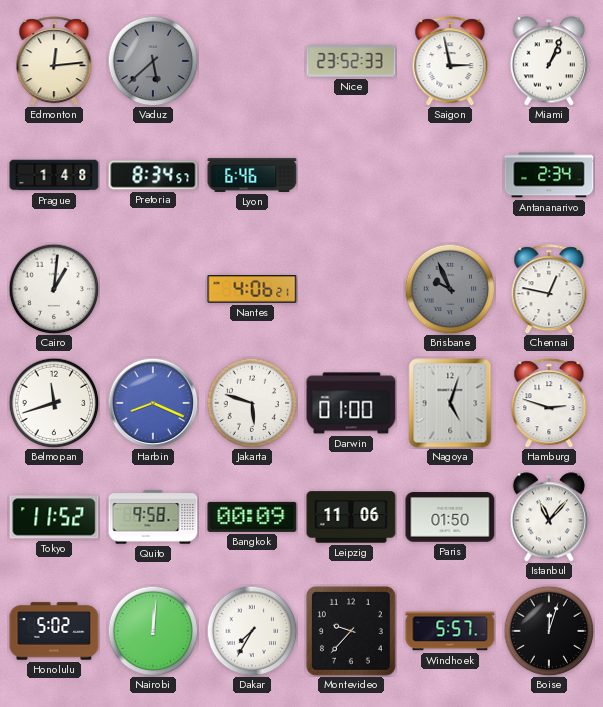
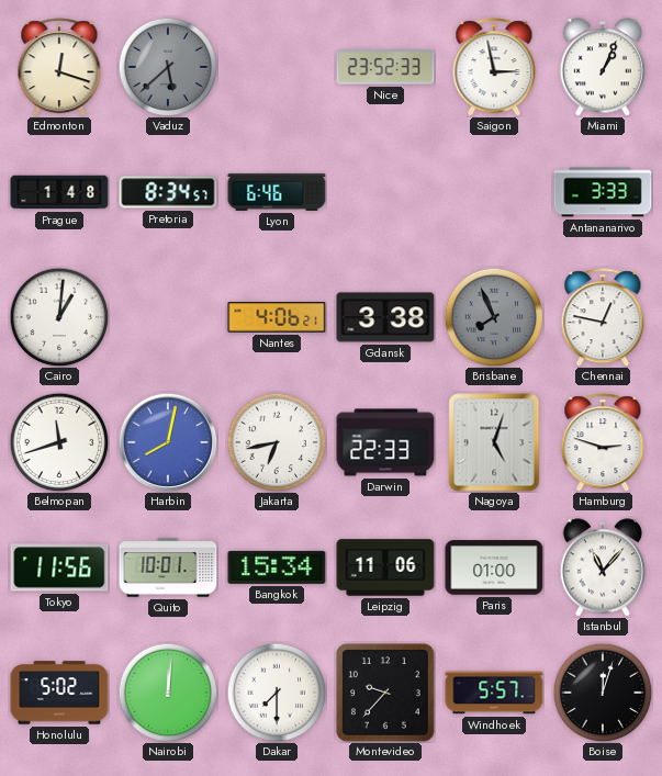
Edmonton: 12:14 -> 12:18
Antananarivo: 2:34 -> 3:33
Gdansk: none -> 3:38
Brisbane: 9:56 -> 7:56
Harbin: 8:19 -> 8:02
Jakarta: 5:48 -> 6:43
Darwin: 01:00 -> 22:33
Tokyo: 11:52 -> 11:56
Quito: 9:58 -> 10:01
Bangkok: 00:09 -> 15:34
Paris: 01:50 -> 01:00
Dakar: 7:35 -> 7:30
